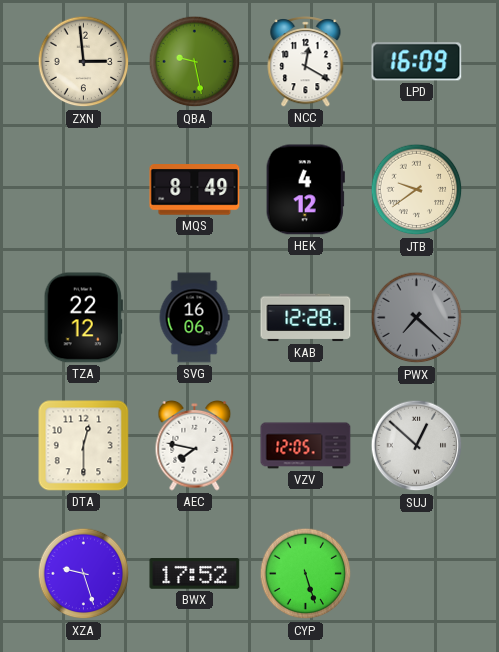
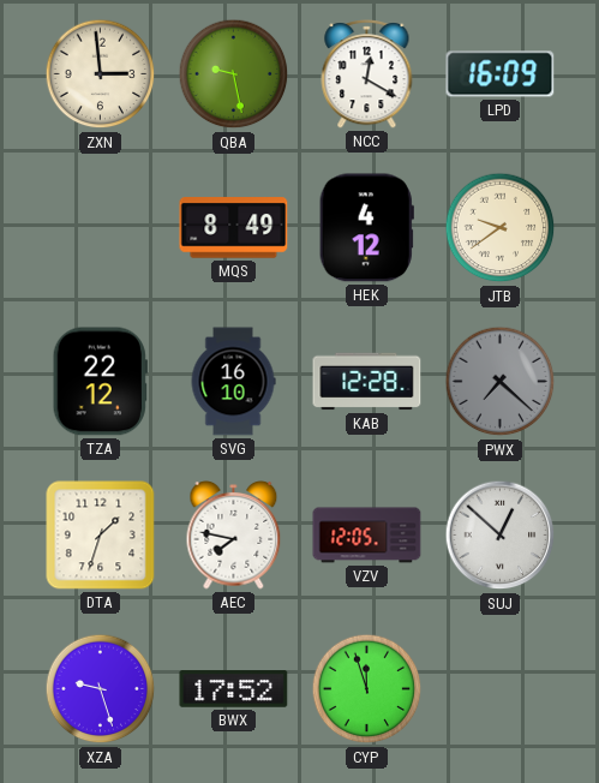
SVG: 16:06 -> 16:10
DTA: 12:30 -> 1:33
CYP: 5:27 -> 11:57
